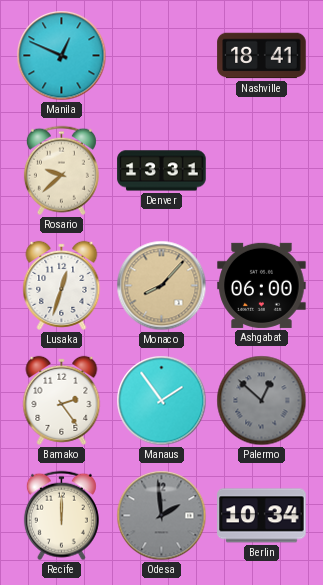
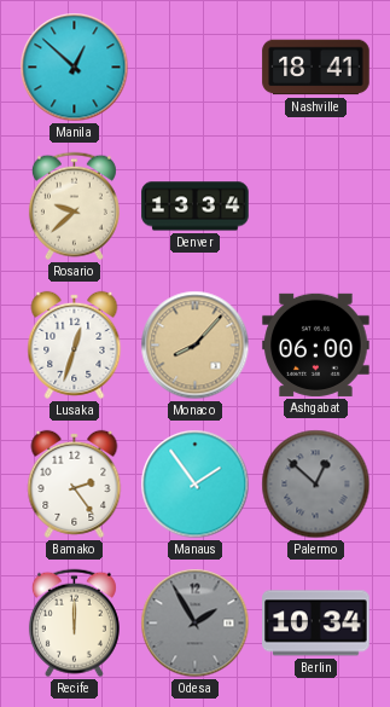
Manila: 12:49 -> 12:52
Denver: 13:31 -> 13:34
Odesa: 1:59 -> 1:55
